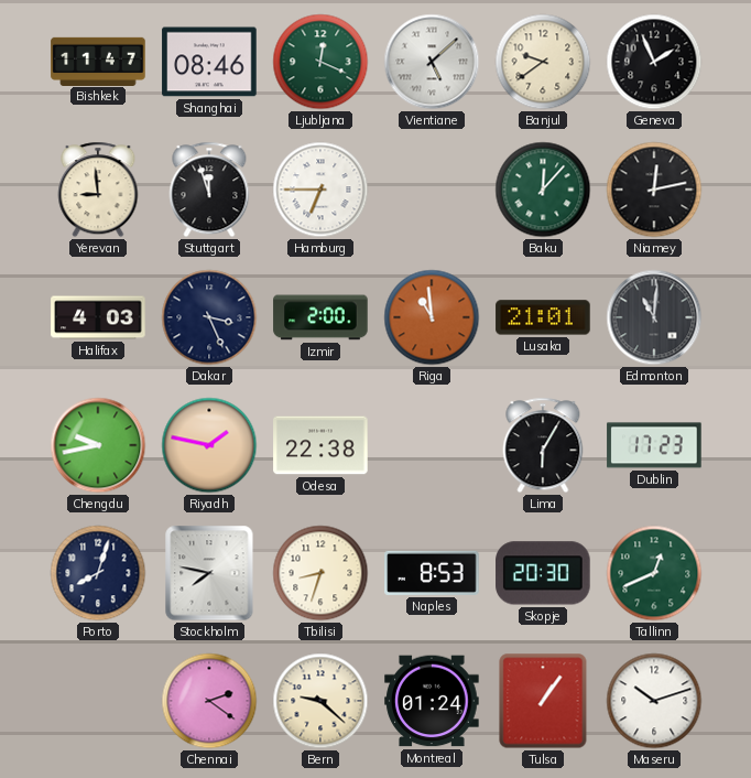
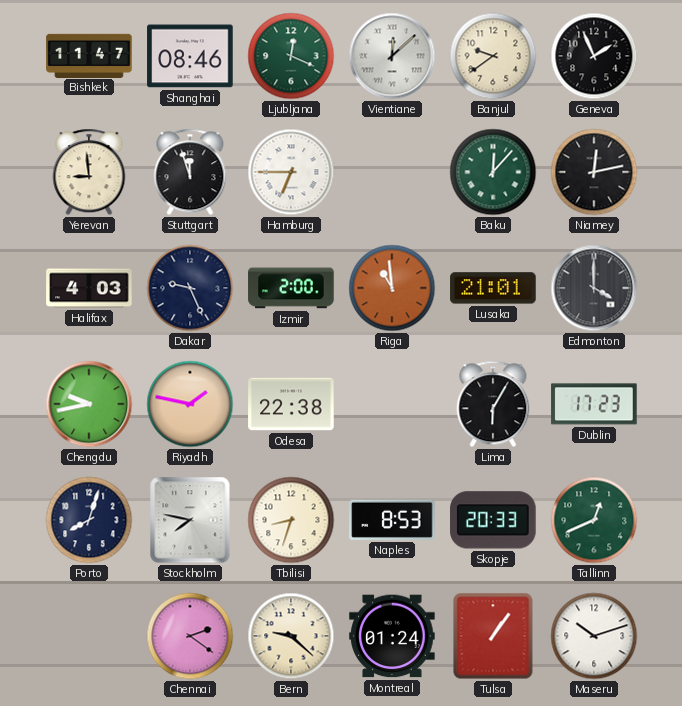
Vientiane: 5:08 -> 12:08
Dakar: 3:26 -> 9:26
Edmonton: 11:01 -> 4:00
Skopje: 20:30 -> 20:33
